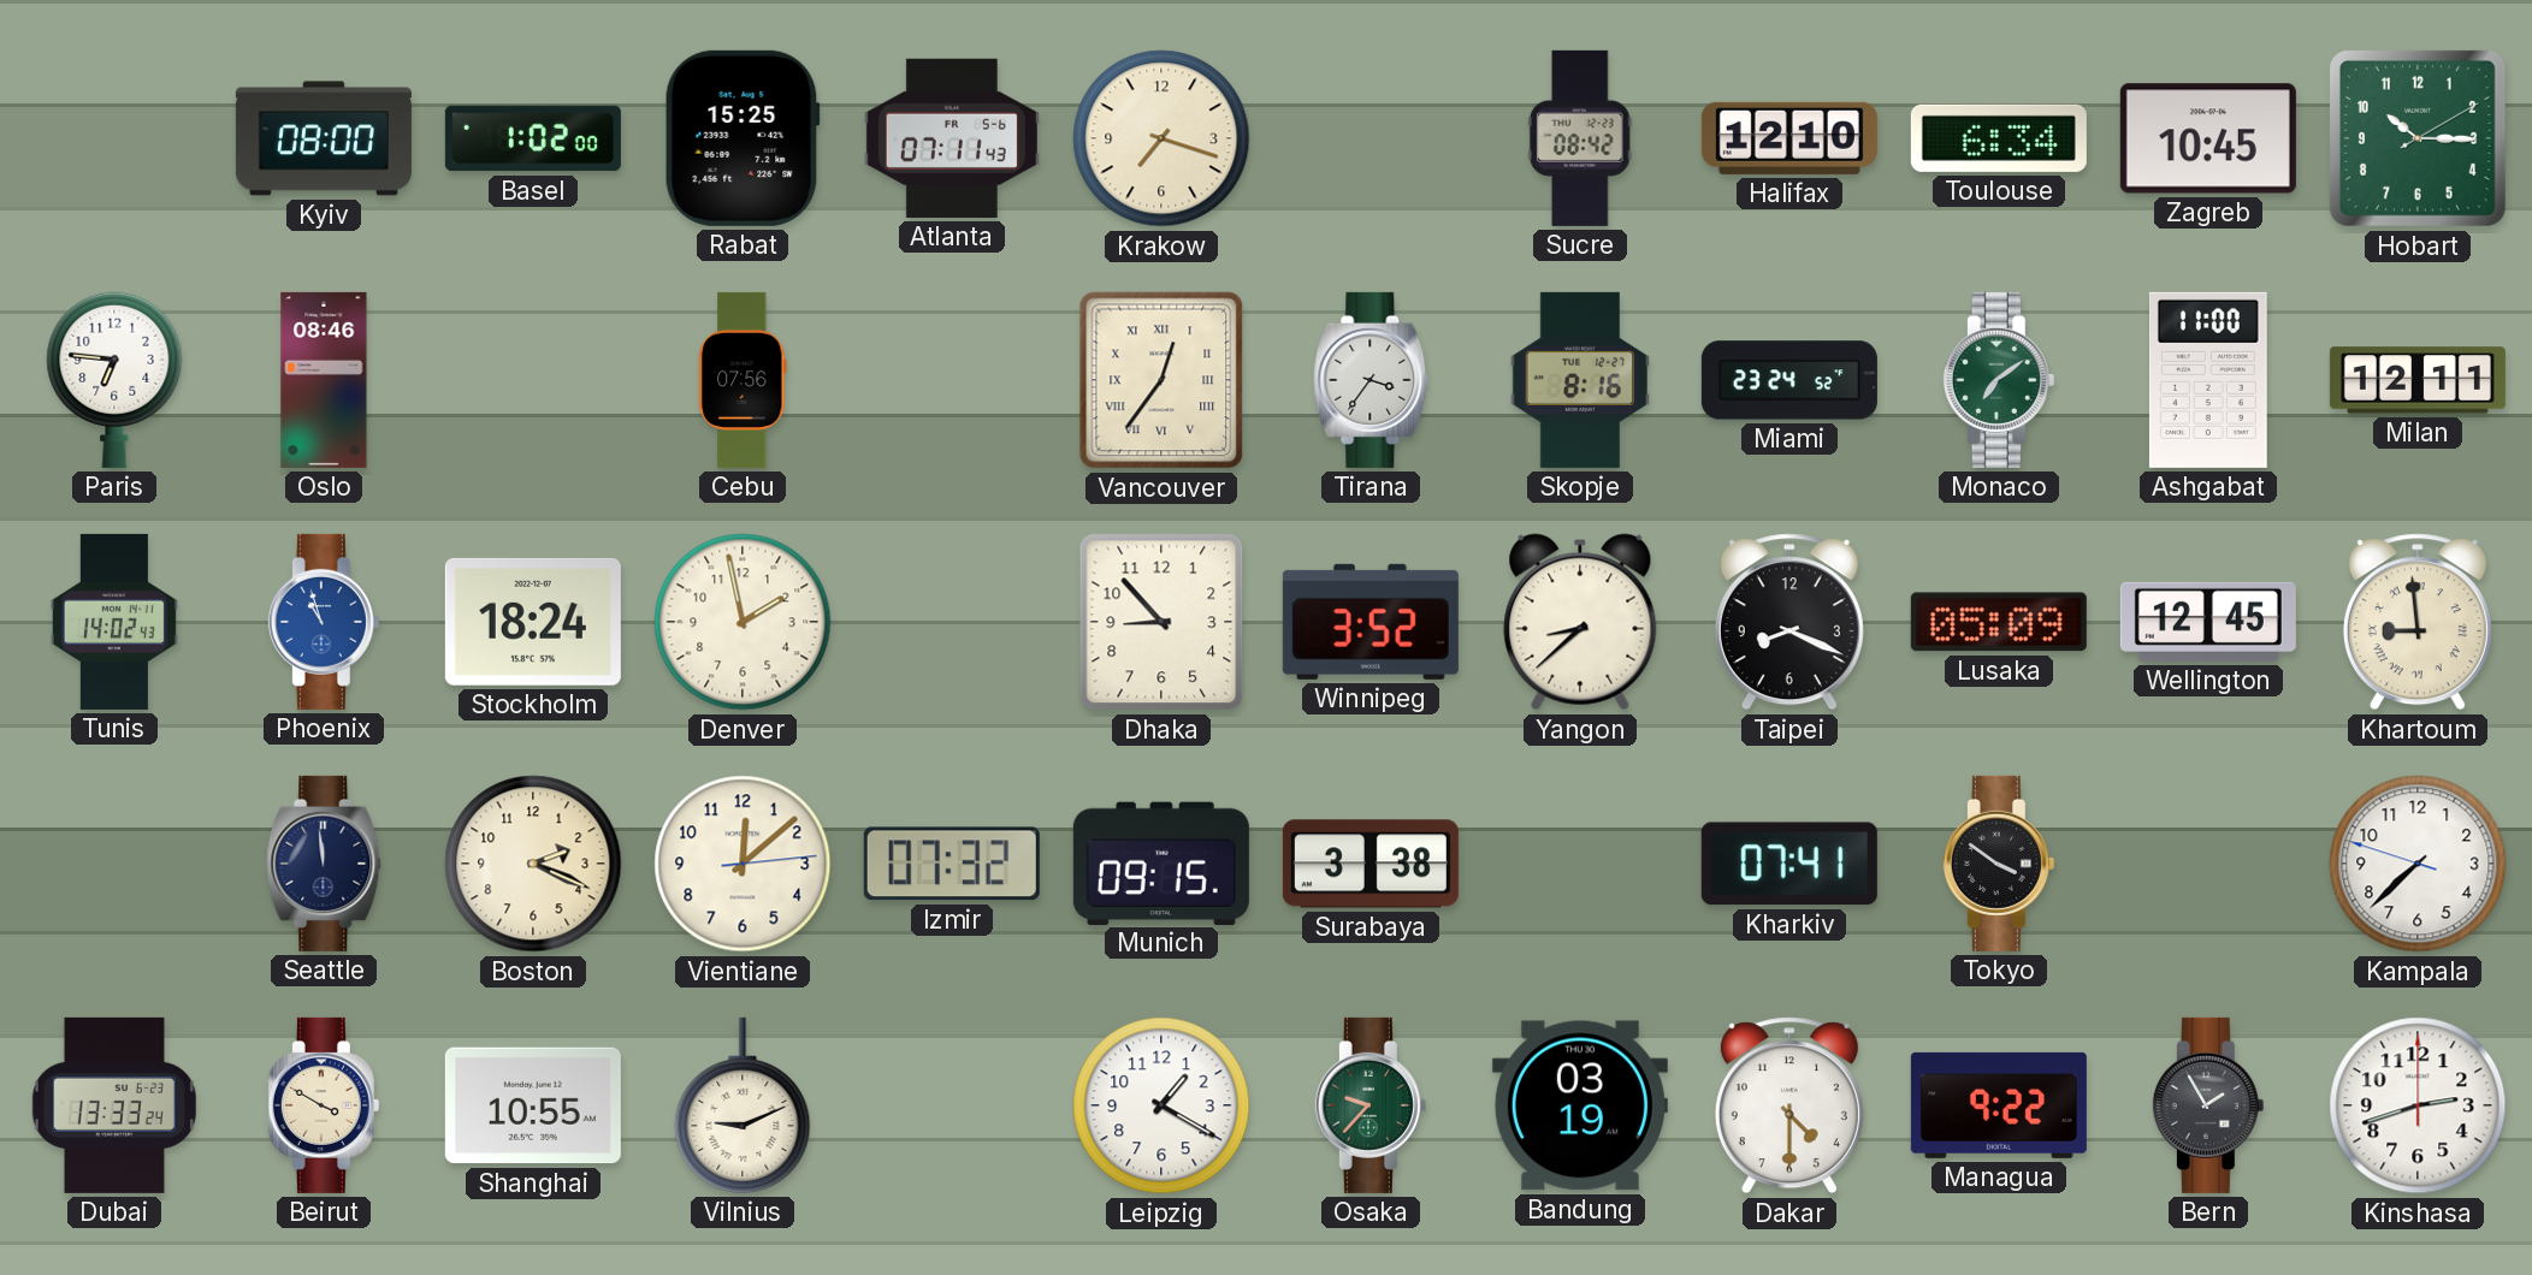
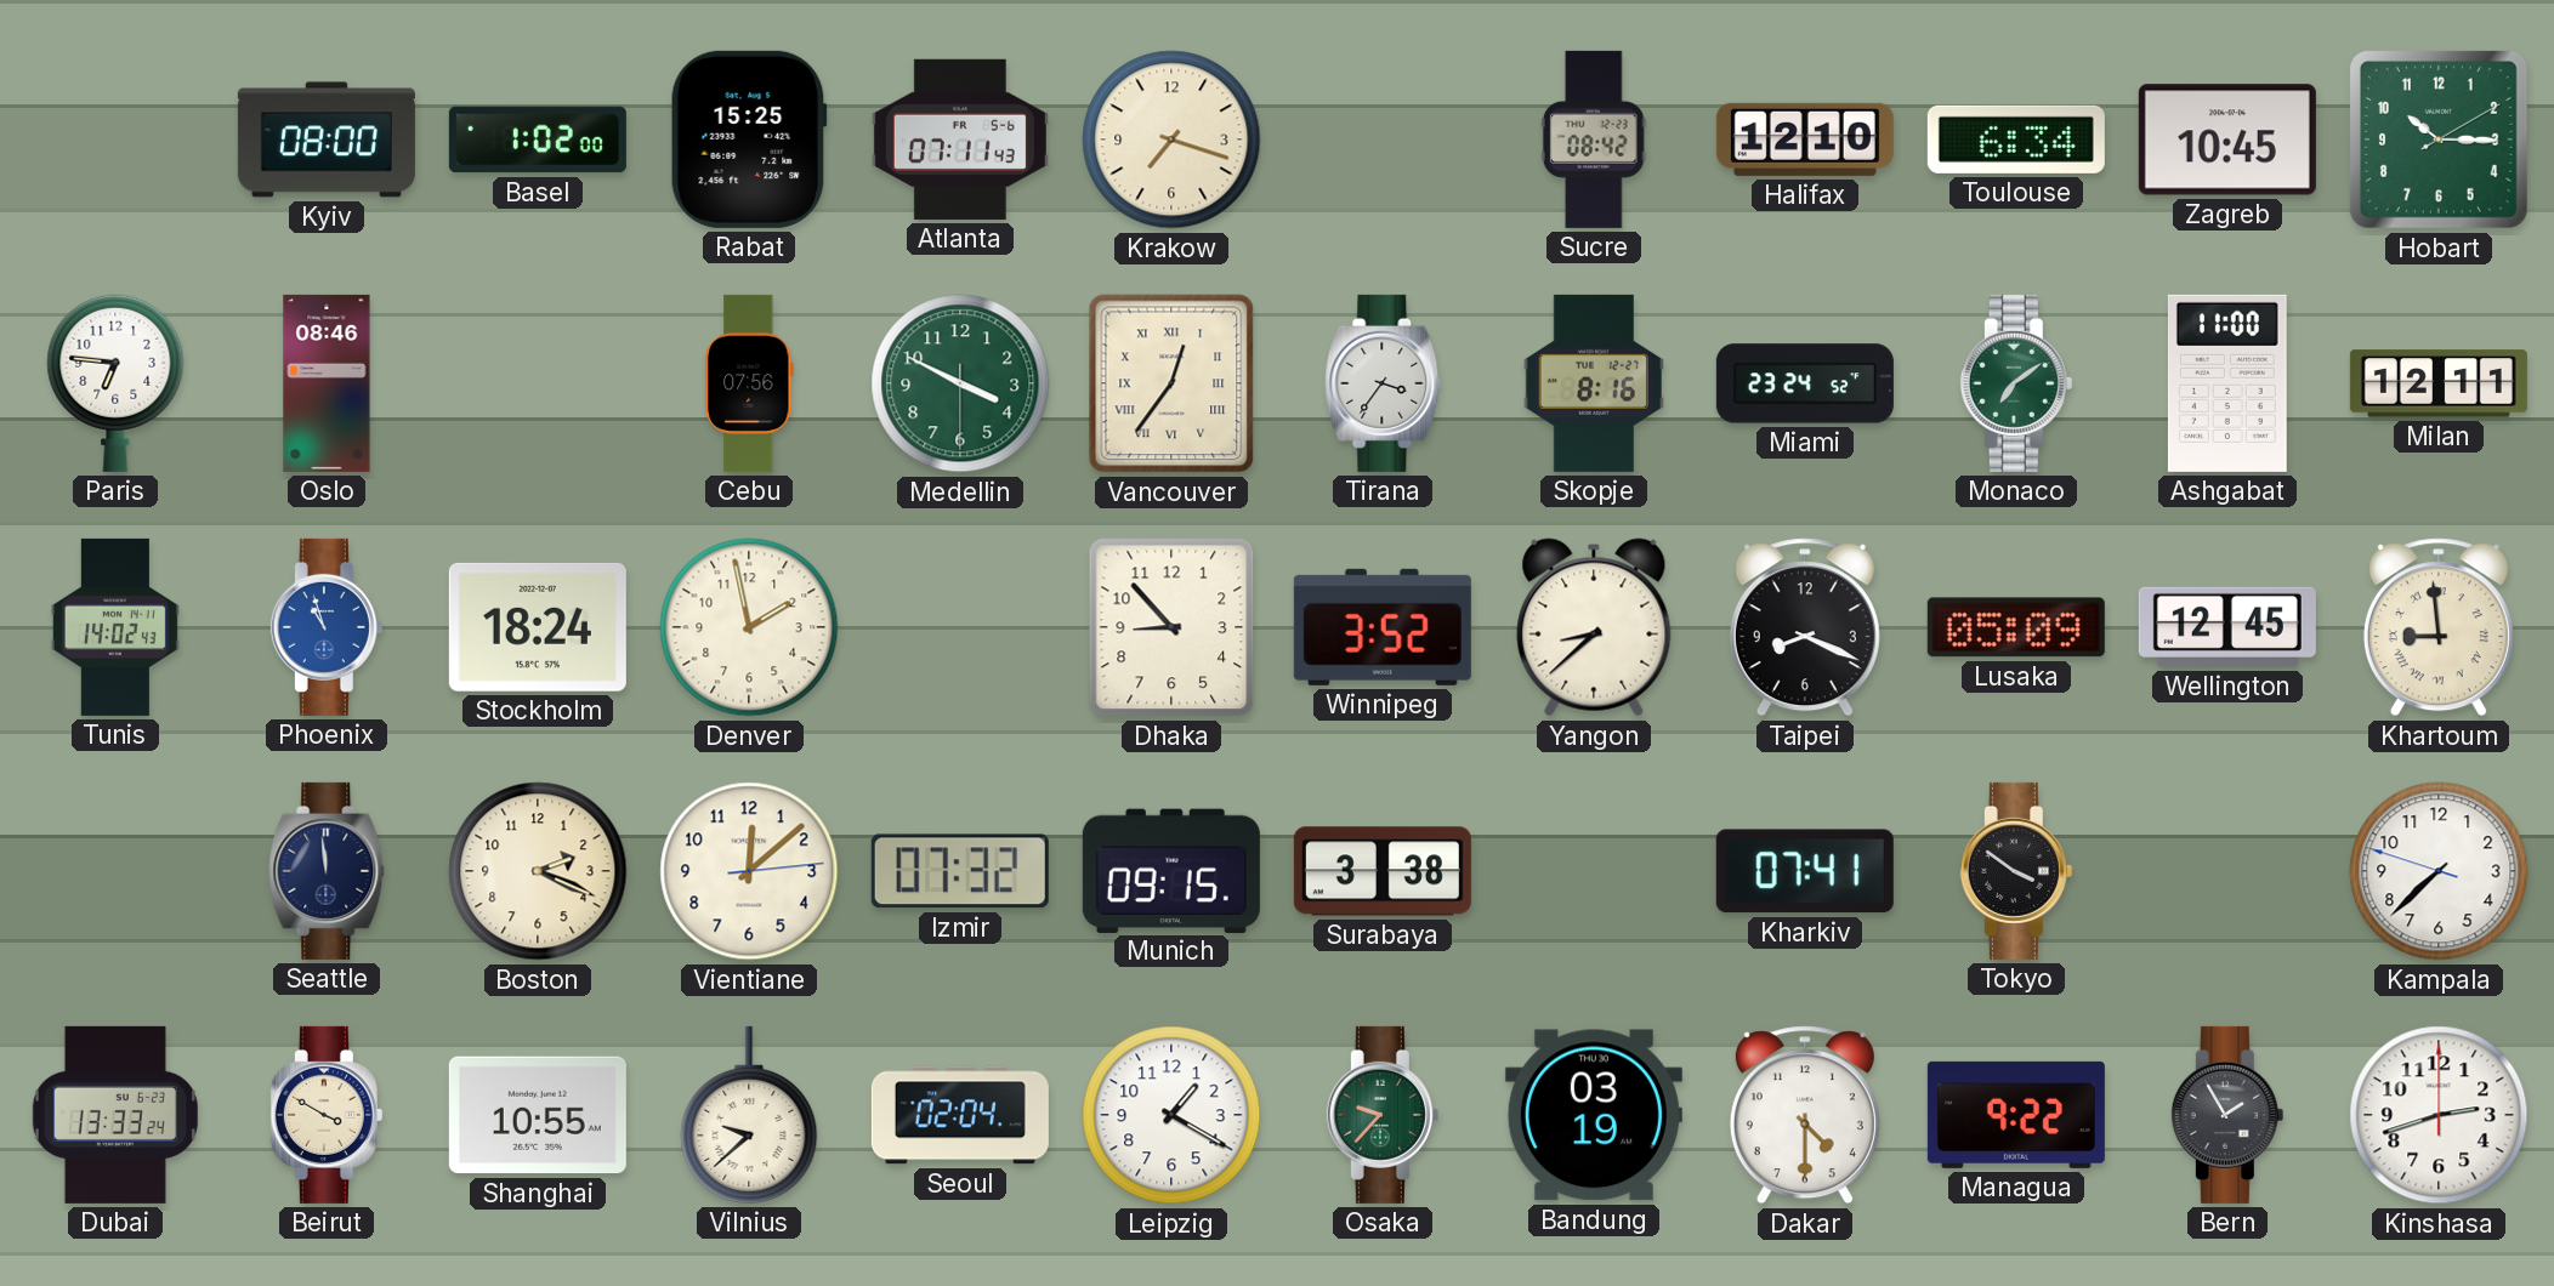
Medellin: none -> 3:49
Vilnius: 9:11 -> 9:38
Seoul: none -> 02:04
